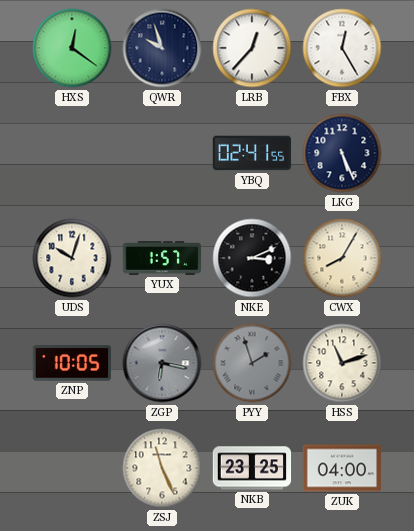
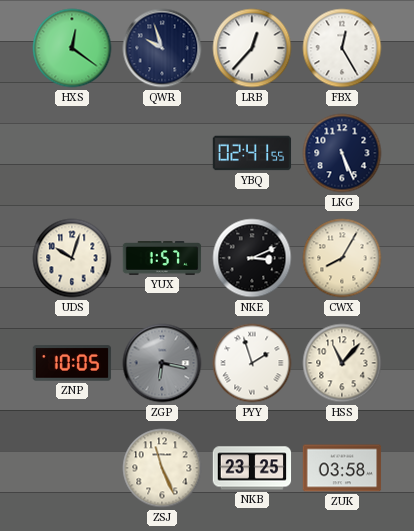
PYY dial: grey -> white
HSS: 11:12 -> 11:07
ZUK: 04:00 -> 03:58
